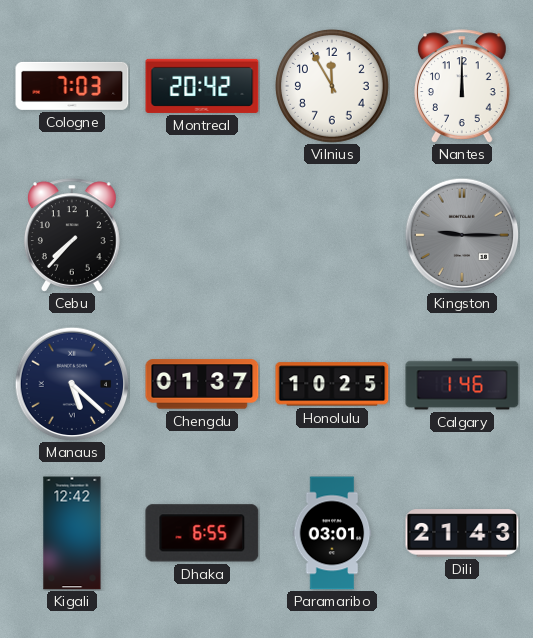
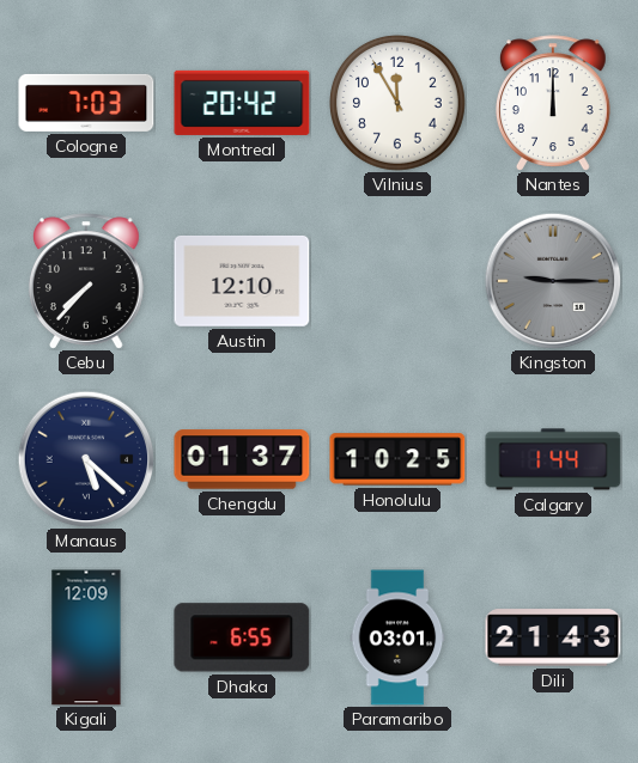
Austin: none -> 12:10
Calgary: 1:46 -> 1:44
Kigali: 12:42 -> 12:09
